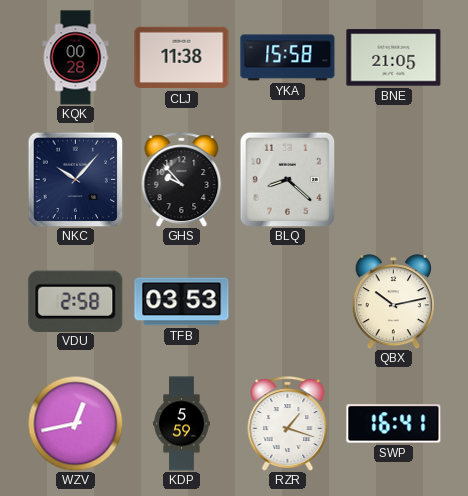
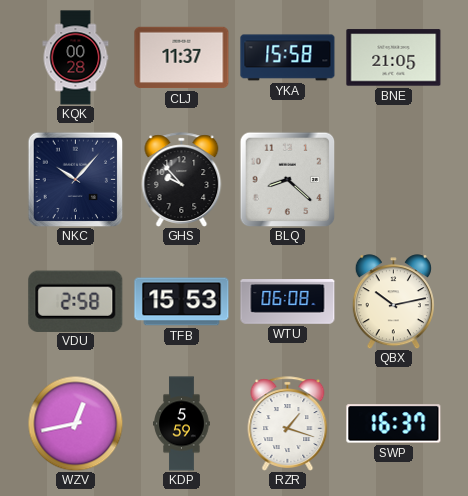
CLJ: 11:38 -> 11:37
TFB: 03:53 -> 15:53
WTU: none -> 06:08
SWP: 16:41 -> 16:37
